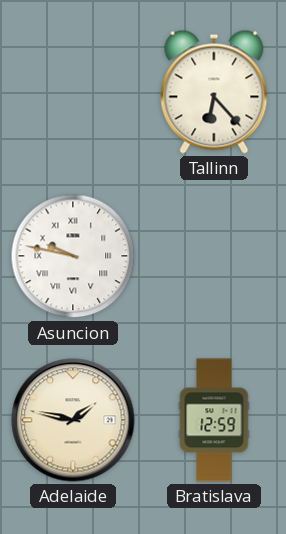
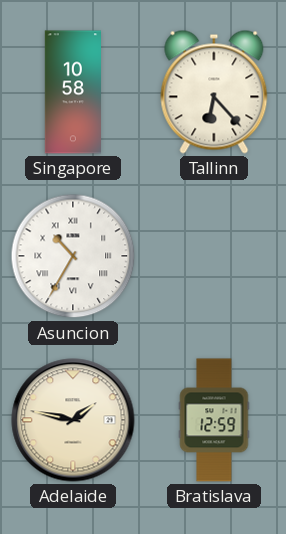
Singapore: none -> 10:58
Asuncion: 9:47 -> 10:35
